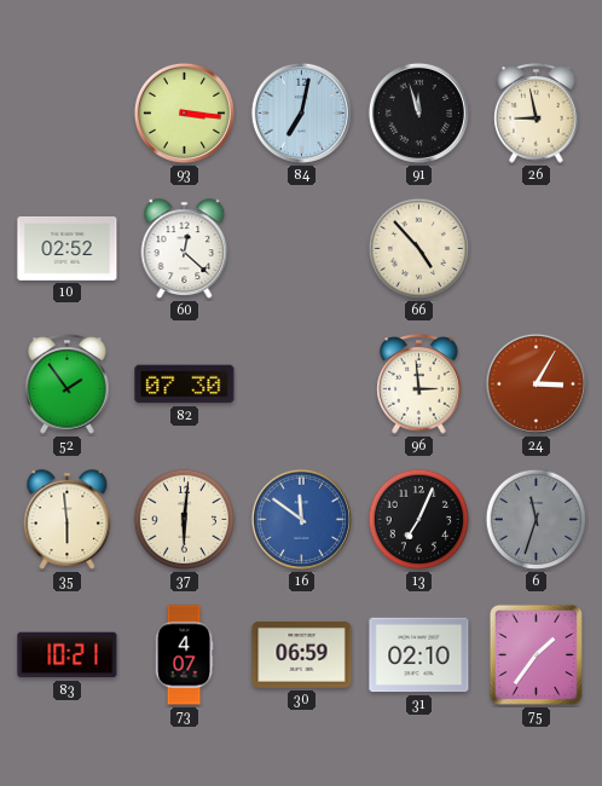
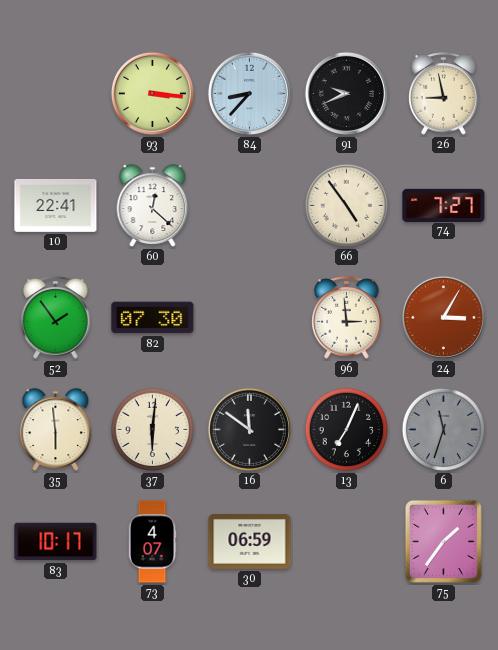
84: 7:02 -> 8:37
91: 11:57 -> 9:41
10: 02:52 -> 22:41
66: 4:53 -> 4:54
74: none -> 7:27
16 dial: blue -> black
83: 10:21 -> 10:17
31: 02:10 -> none
